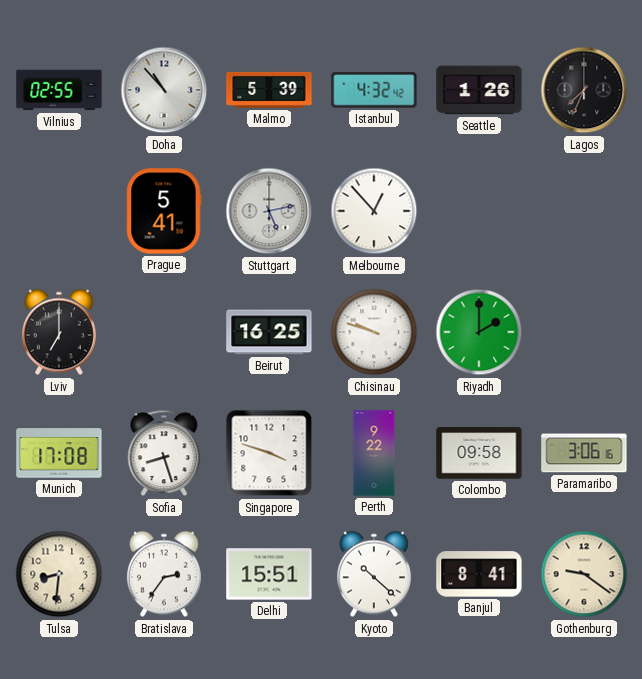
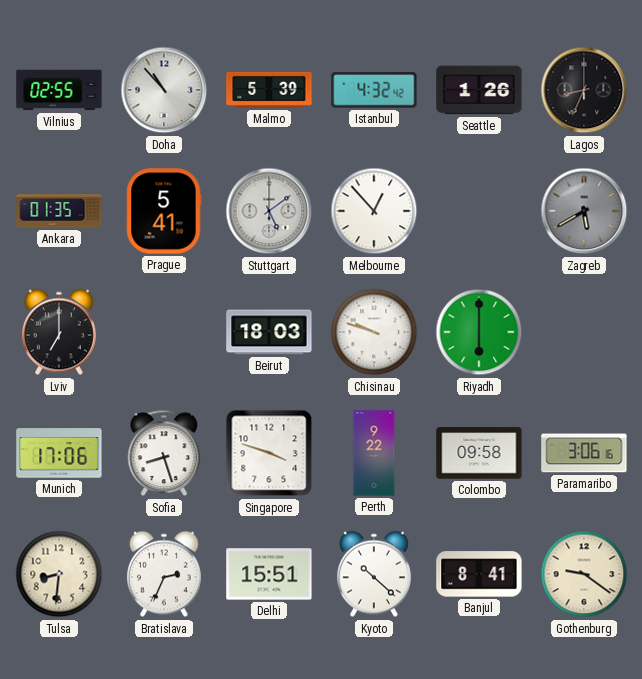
Lagos: 7:34 -> 8:34
Ankara: none -> 01:35
Stuttgart: 5:13 -> 5:09
Zagreb: none -> 5:40
Beirut: 16:25 -> 18:03
Riyadh: 2:00 -> 6:00
Munich: 17:08 -> 17:06
Bratislava: 2:36 -> 2:34
